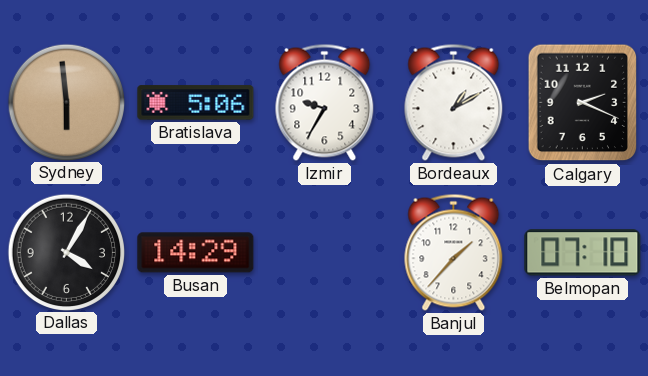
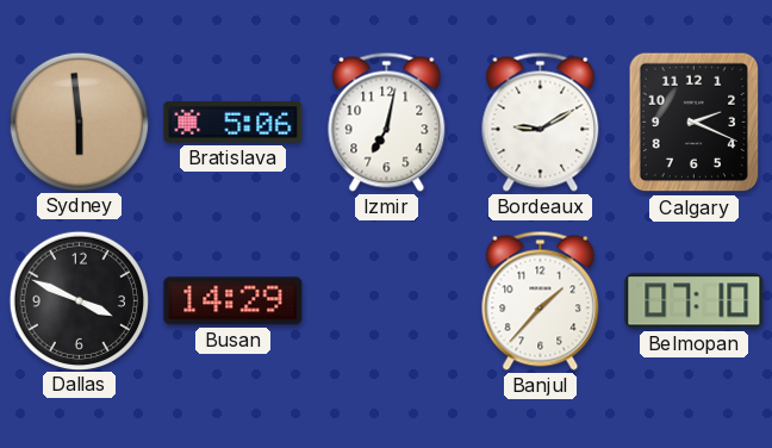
Izmir: 9:35 -> 7:02
Bordeaux: 1:10 -> 9:10
Dallas: 4:05 -> 3:49
